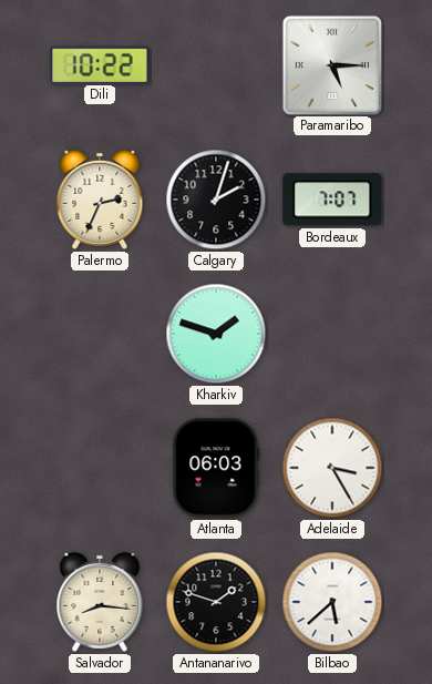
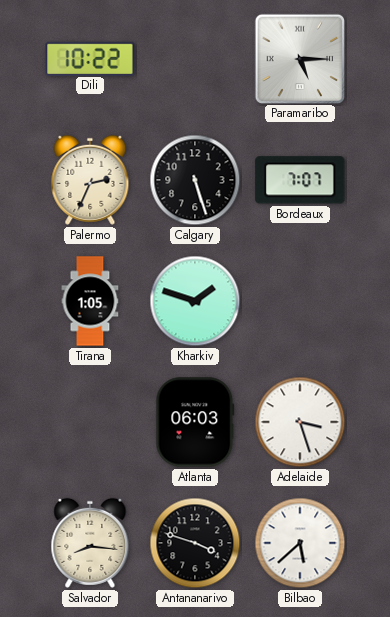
Calgary: 2:03 -> 5:27
Tirana: none -> 1:05
Adelaide: 3:25 -> 3:27
Antananarivo: 1:48 -> 3:48
